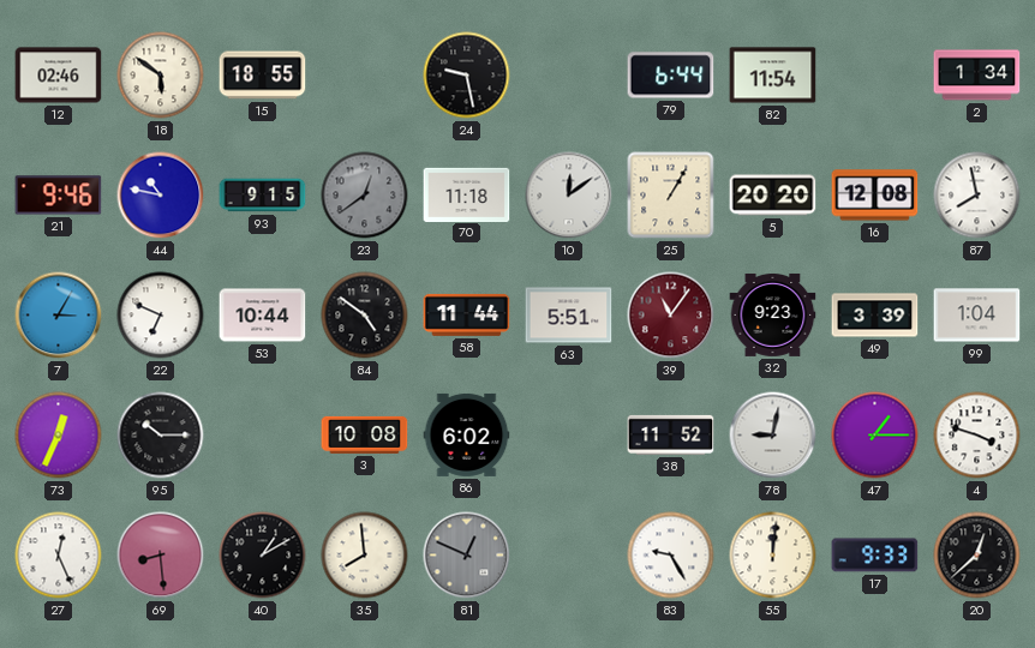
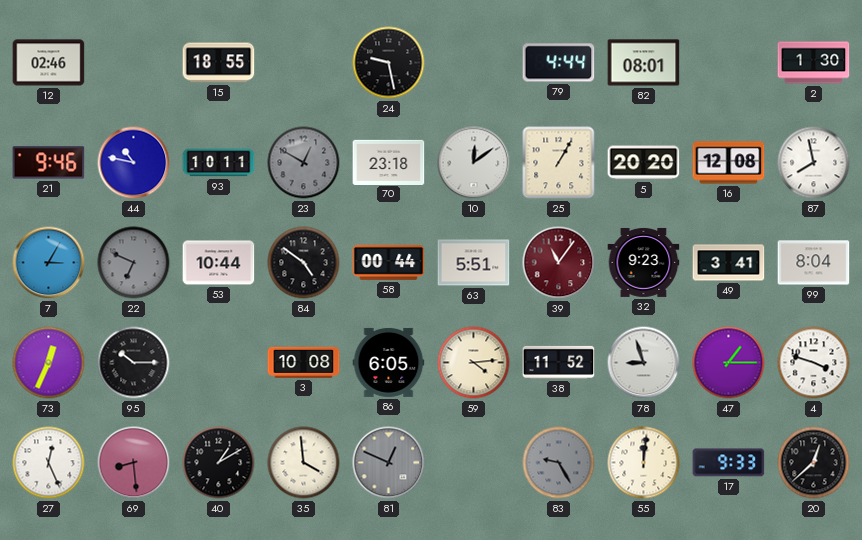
18: 5:51 -> none
79: 6:44 -> 4:44
82: 11:54 -> 08:01
2: 1:34 -> 1:30
93: 9:15 -> 10:11
23: 12:39 -> 12:50
70: 11:18 -> 23:18
22 dial: white -> grey
58: 11:44 -> 00:44
49: 3:39 -> 3:41
99: 1:04 -> 8:04
86: 6:02 -> 6:05
59: none -> 4:14
78: 9:02 -> 8:57
35: 7:59 -> 3:59
83 dial: white -> grey
